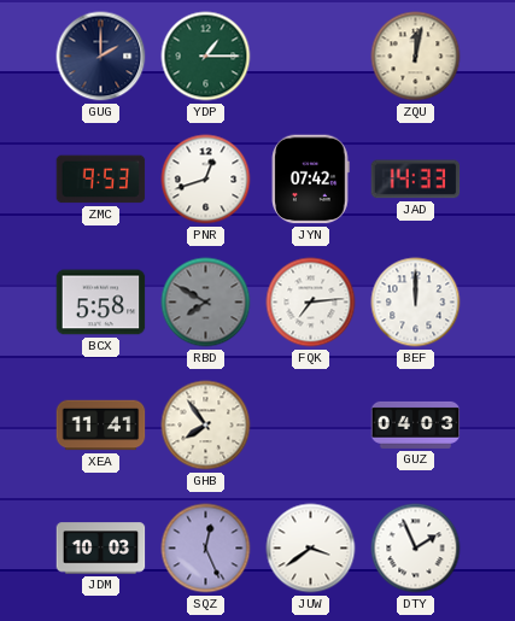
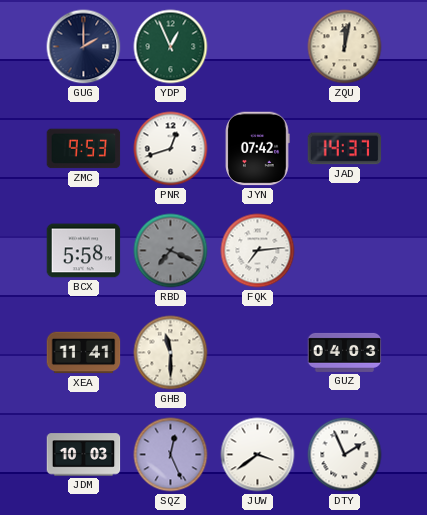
YDP: 1:15 -> 12:56
JAD: 14:33 -> 14:37
RBD: 7:50 -> 7:19
BEF: 12:00 -> none
GHB: 7:54 -> 11:30
